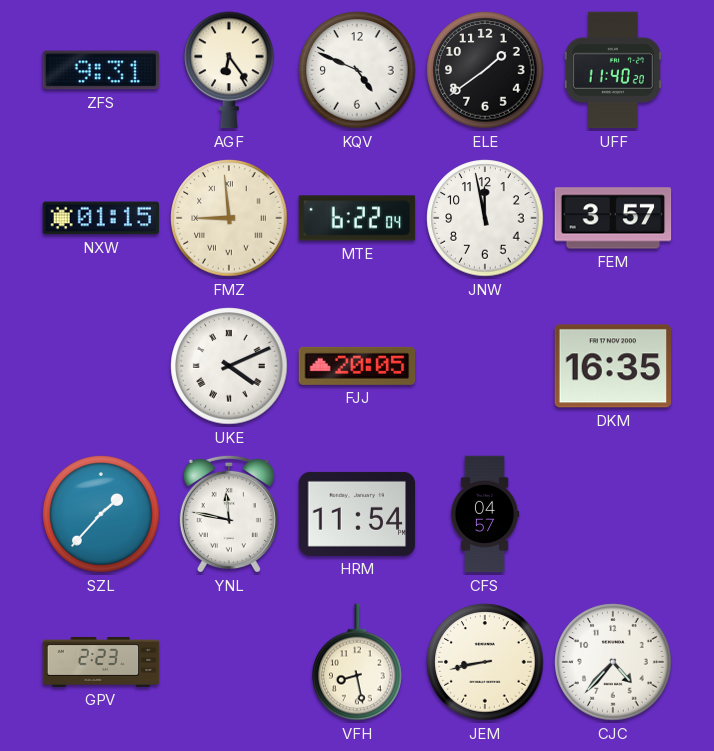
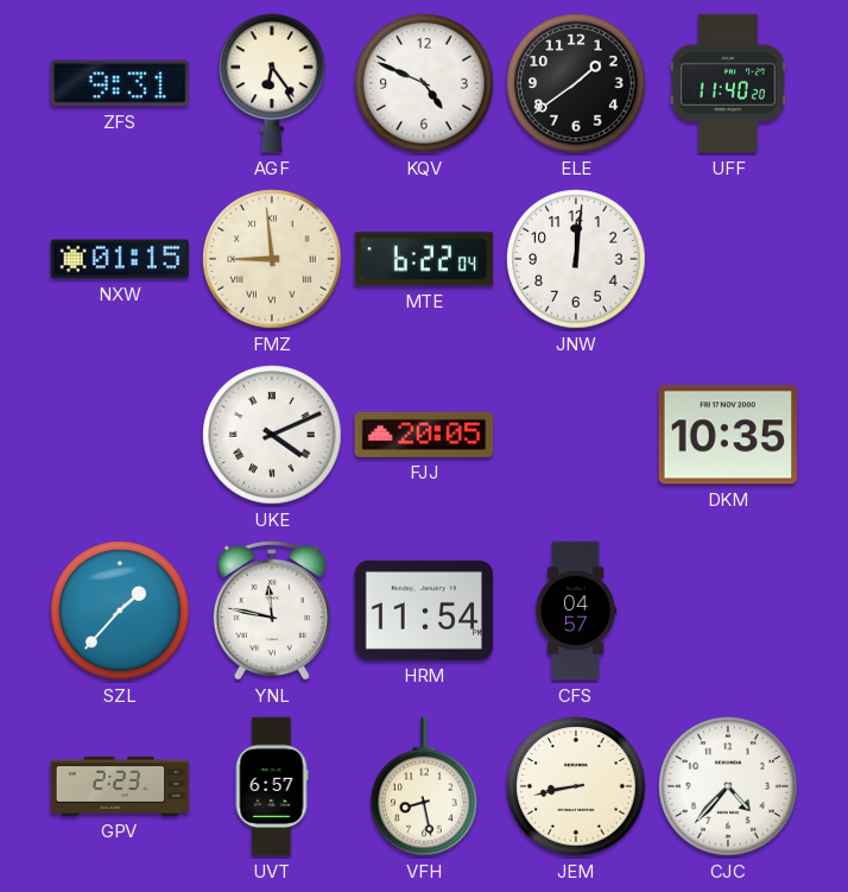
JNW: 11:58 -> 12:01
FEM: 3:57 -> none
DKM: 16:35 -> 10:35
UVT: none -> 6:57
